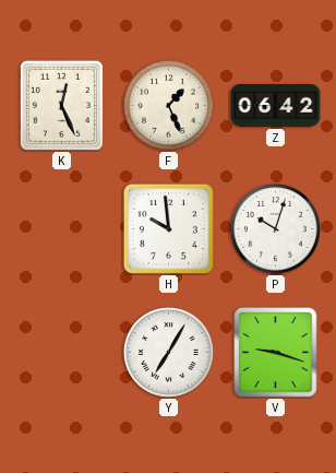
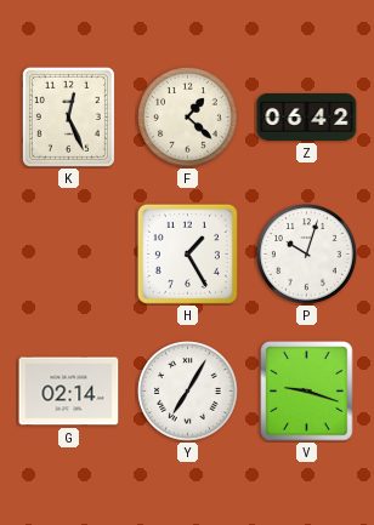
F: 1:26 -> 1:22
H: 9:59 -> 1:25
G: none -> 02:14
